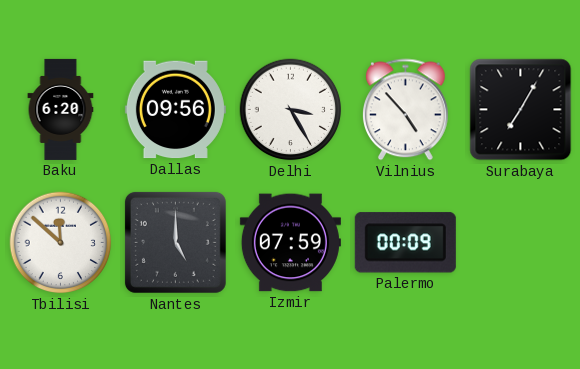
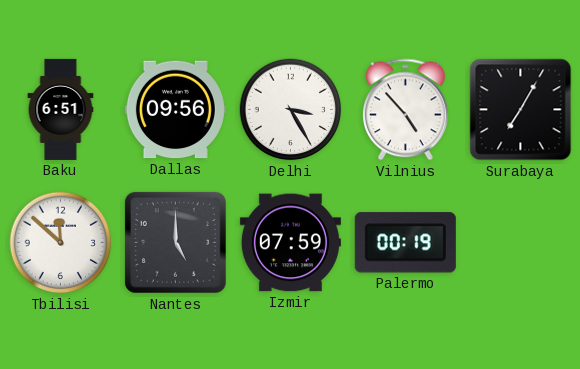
Baku: 6:20 -> 6:51
Palermo: 00:09 -> 00:19
